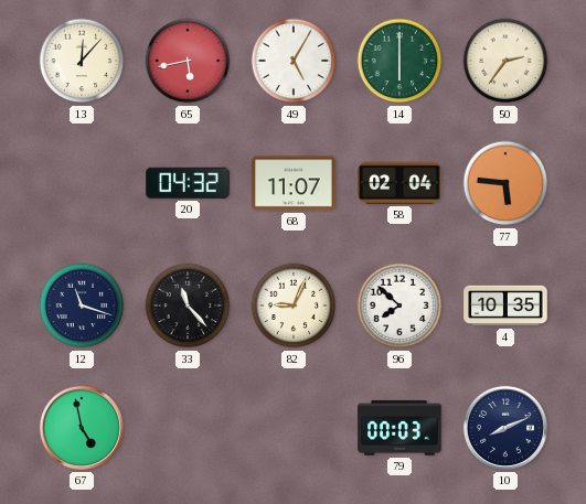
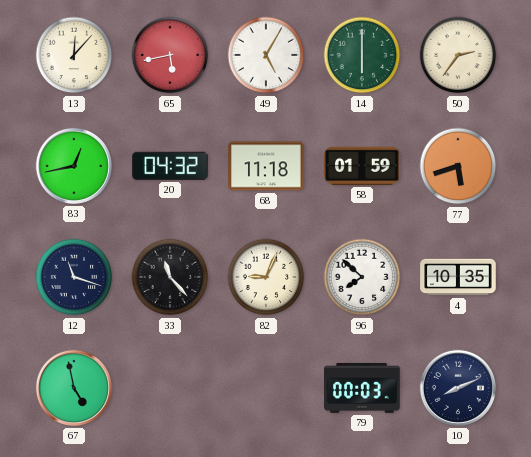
83: none -> 12:43
68: 11:07 -> 11:18
58: 02:04 -> 01:59
77: 5:46 -> 5:42
